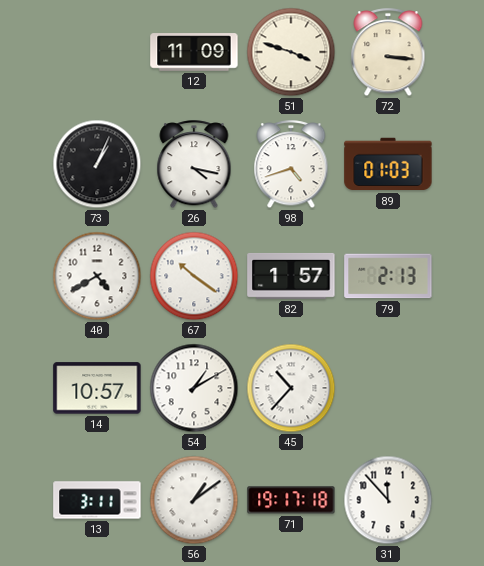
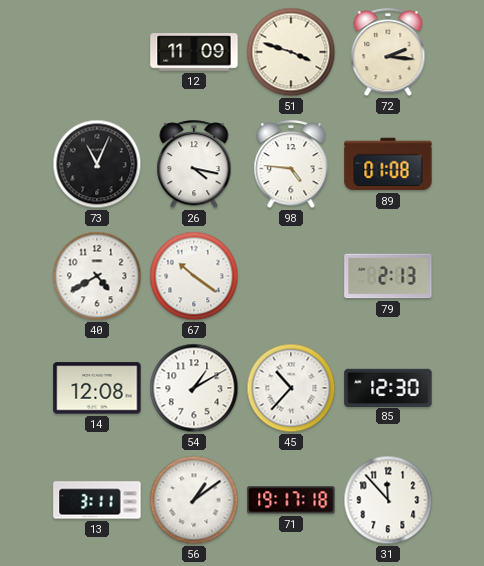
72: 3:16 -> 2:16
73: 1:04 -> 11:04
98: 4:42 -> 4:46
89: 01:03 -> 01:08
82: 1:57 -> none
14: 10:57 -> 12:08
85: none -> 12:30
